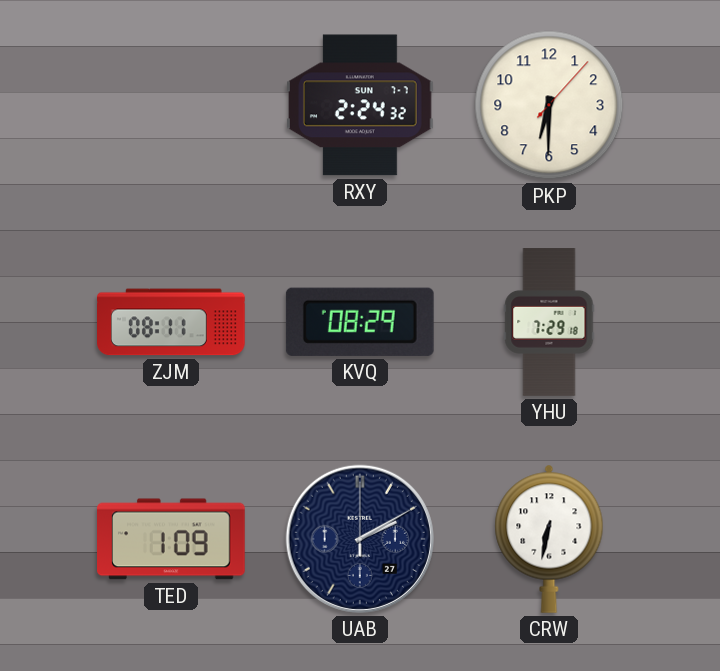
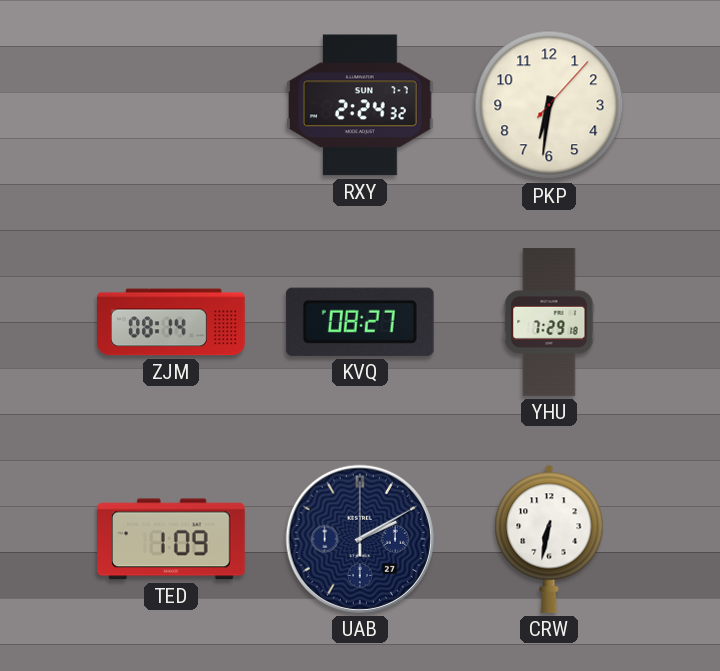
PKP: 6:30 -> 6:31
ZJM: 08:11 -> 08:14
KVQ: 08:29 -> 08:27
